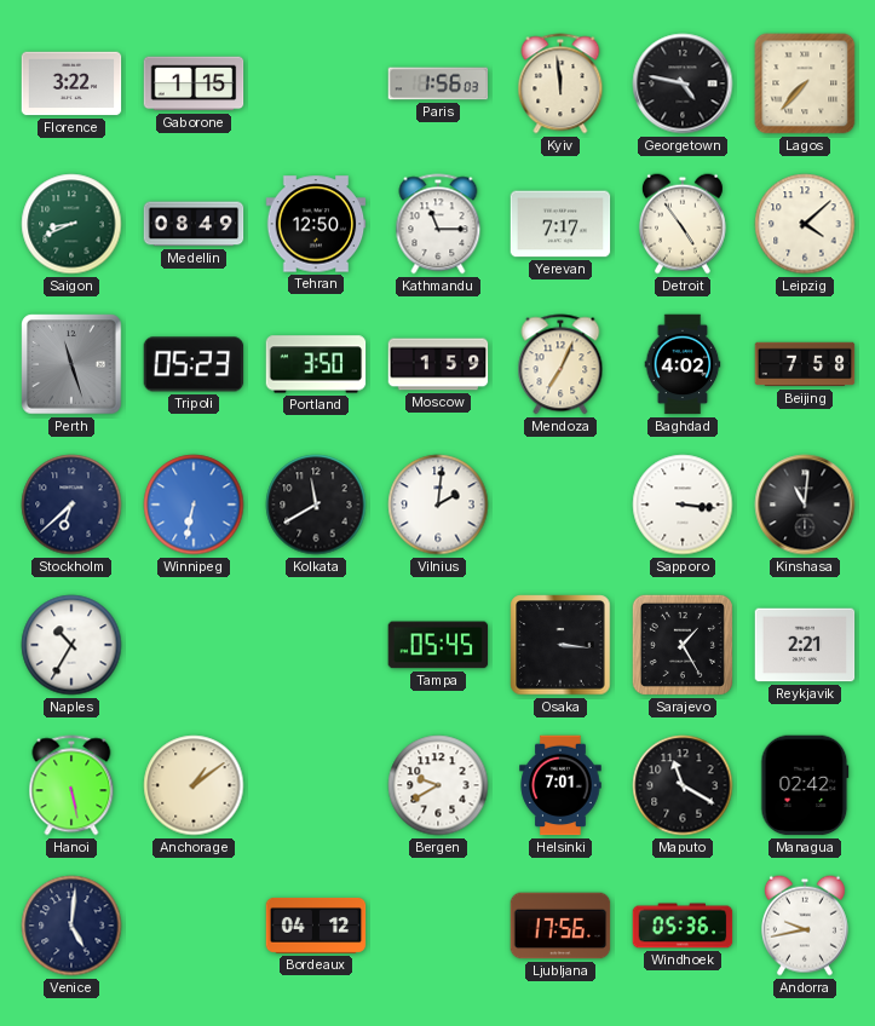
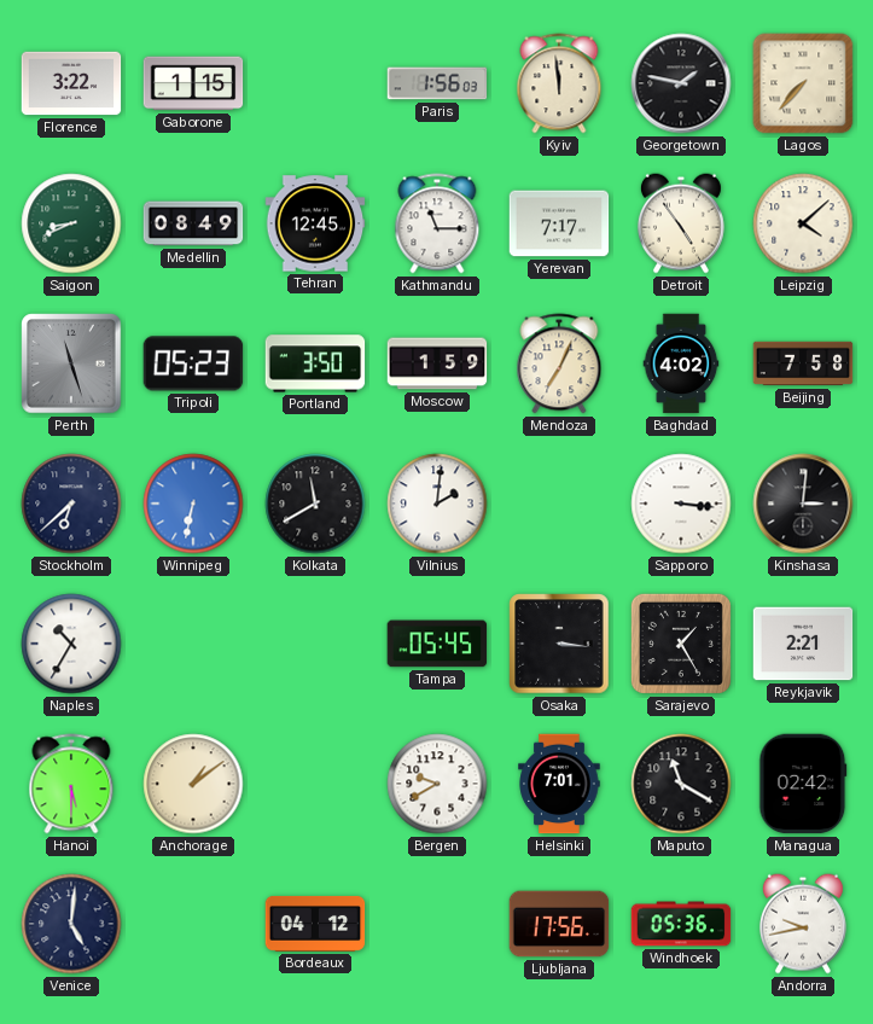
Georgetown: 4:47 -> 1:47
Tehran: 12:50 -> 12:45
Kinshasa: 11:01 -> 3:01
Hanoi: 5:28 -> 5:30
